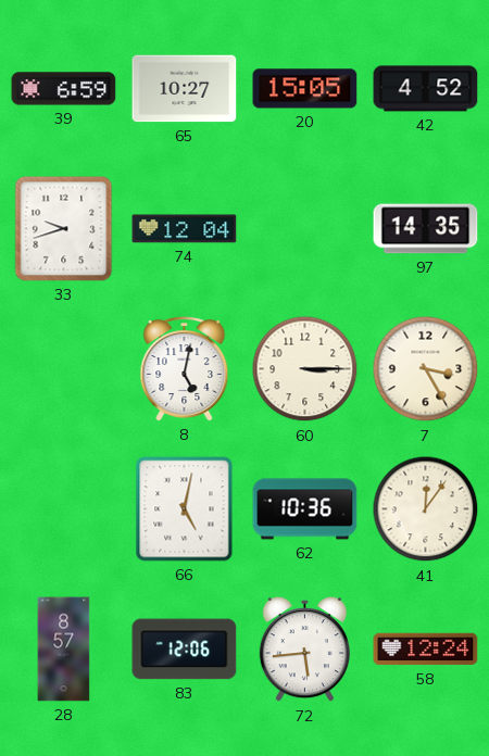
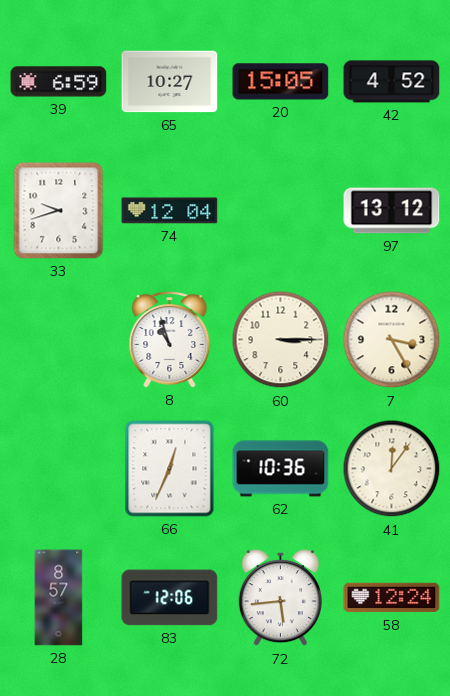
97: 14:35 -> 13:12
8: 5:02 -> 10:57
66: 5:02 -> 12:34
